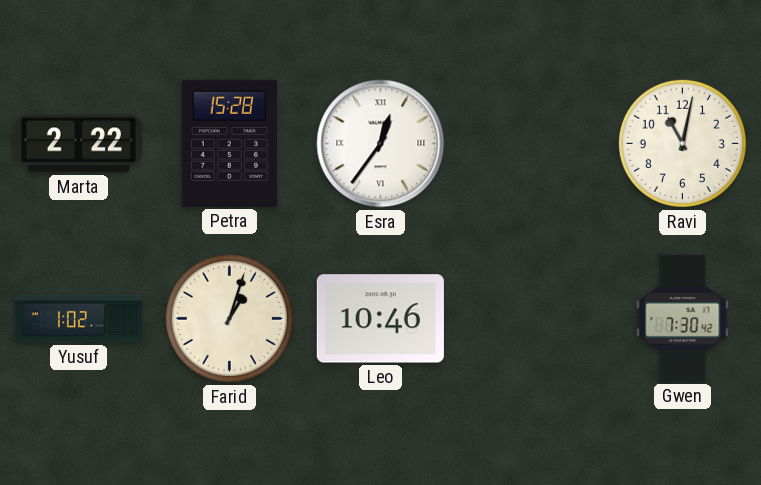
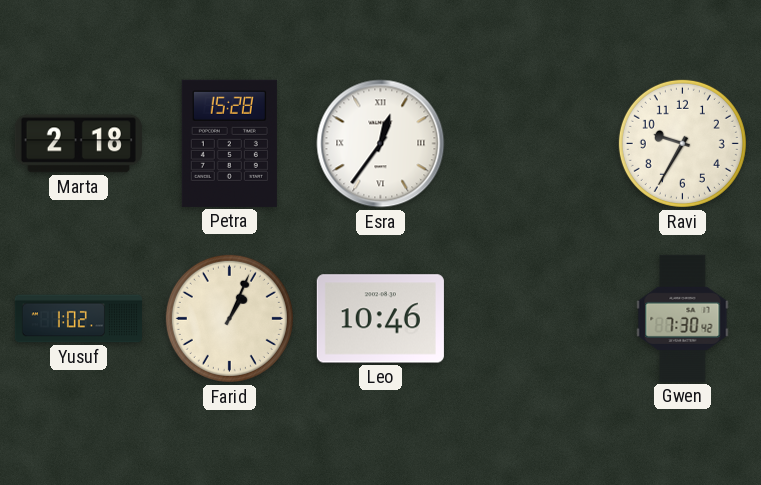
Marta: 2:22 -> 2:18
Ravi: 11:02 -> 9:35
Farid: 1:03 -> 1:04
